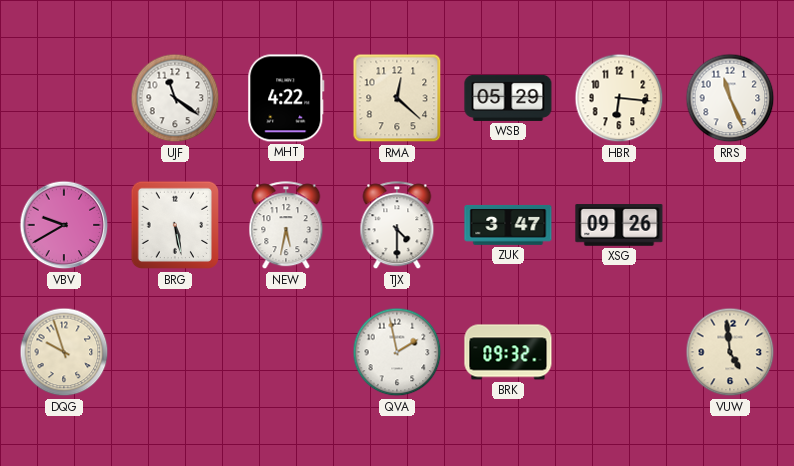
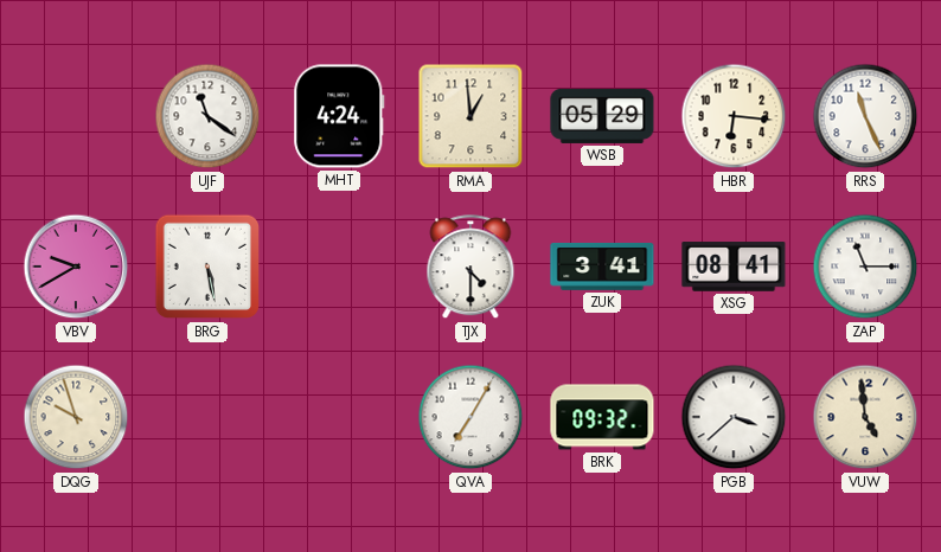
MHT: 4:22 -> 4:24
RMA: 12:22 -> 12:59
NEW: 5:32 -> none
ZUK: 3:47 -> 3:41
XSG: 09:26 -> 08:41
ZAP: none -> 11:15
QVA: 1:58 -> 7:05
PGB: none -> 3:38
